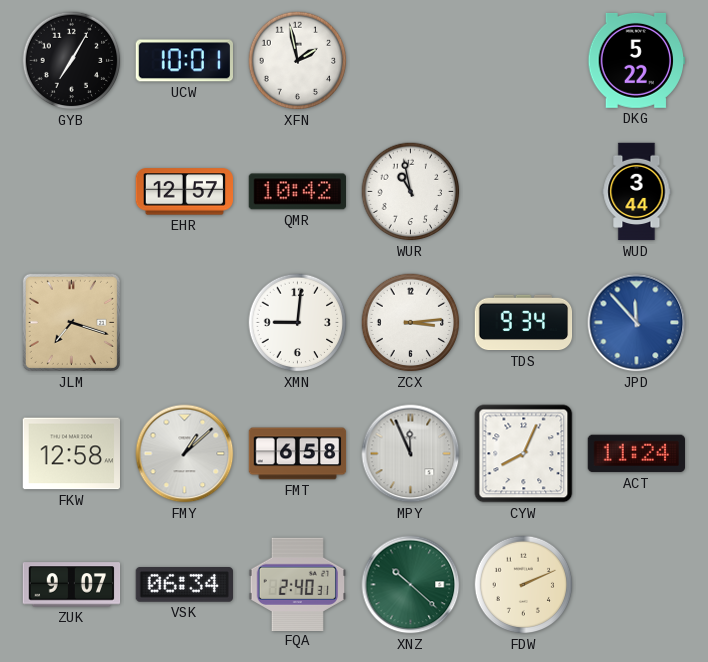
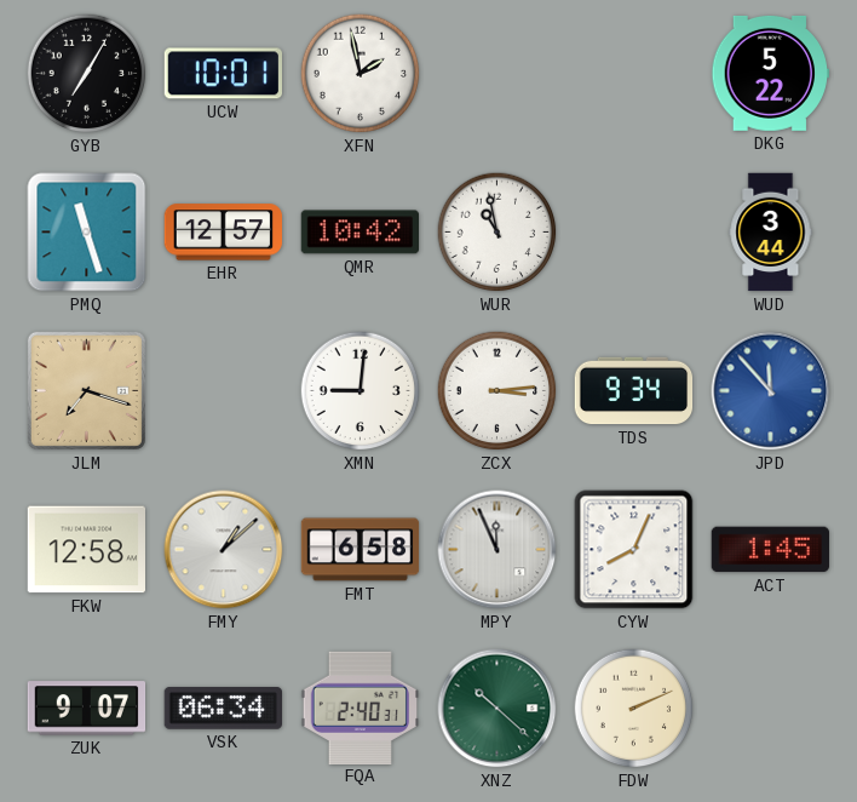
PMQ: none -> 11:27
ACT: 11:24 -> 1:45
